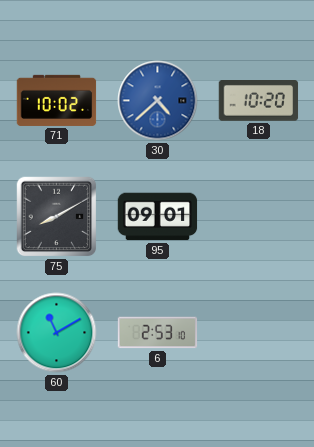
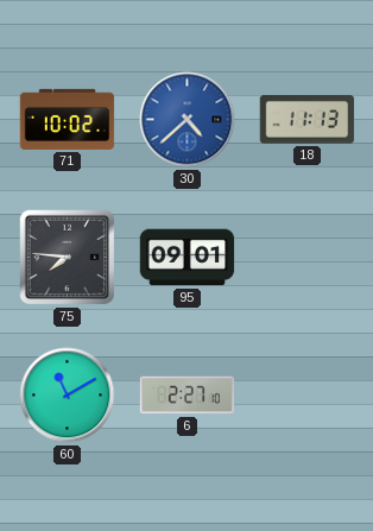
18: 10:20 -> 11:13
75: 8:10 -> 7:46
6: 2:53 -> 2:27
